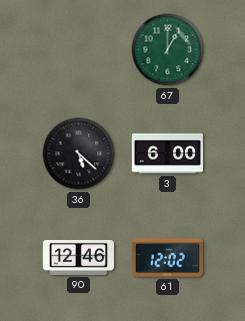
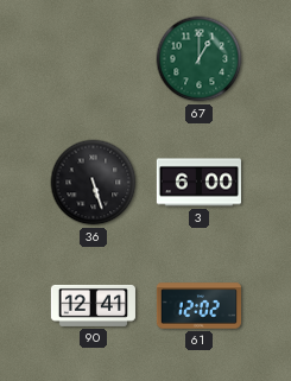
36: 5:22 -> 5:27
90: 12:46 -> 12:41
